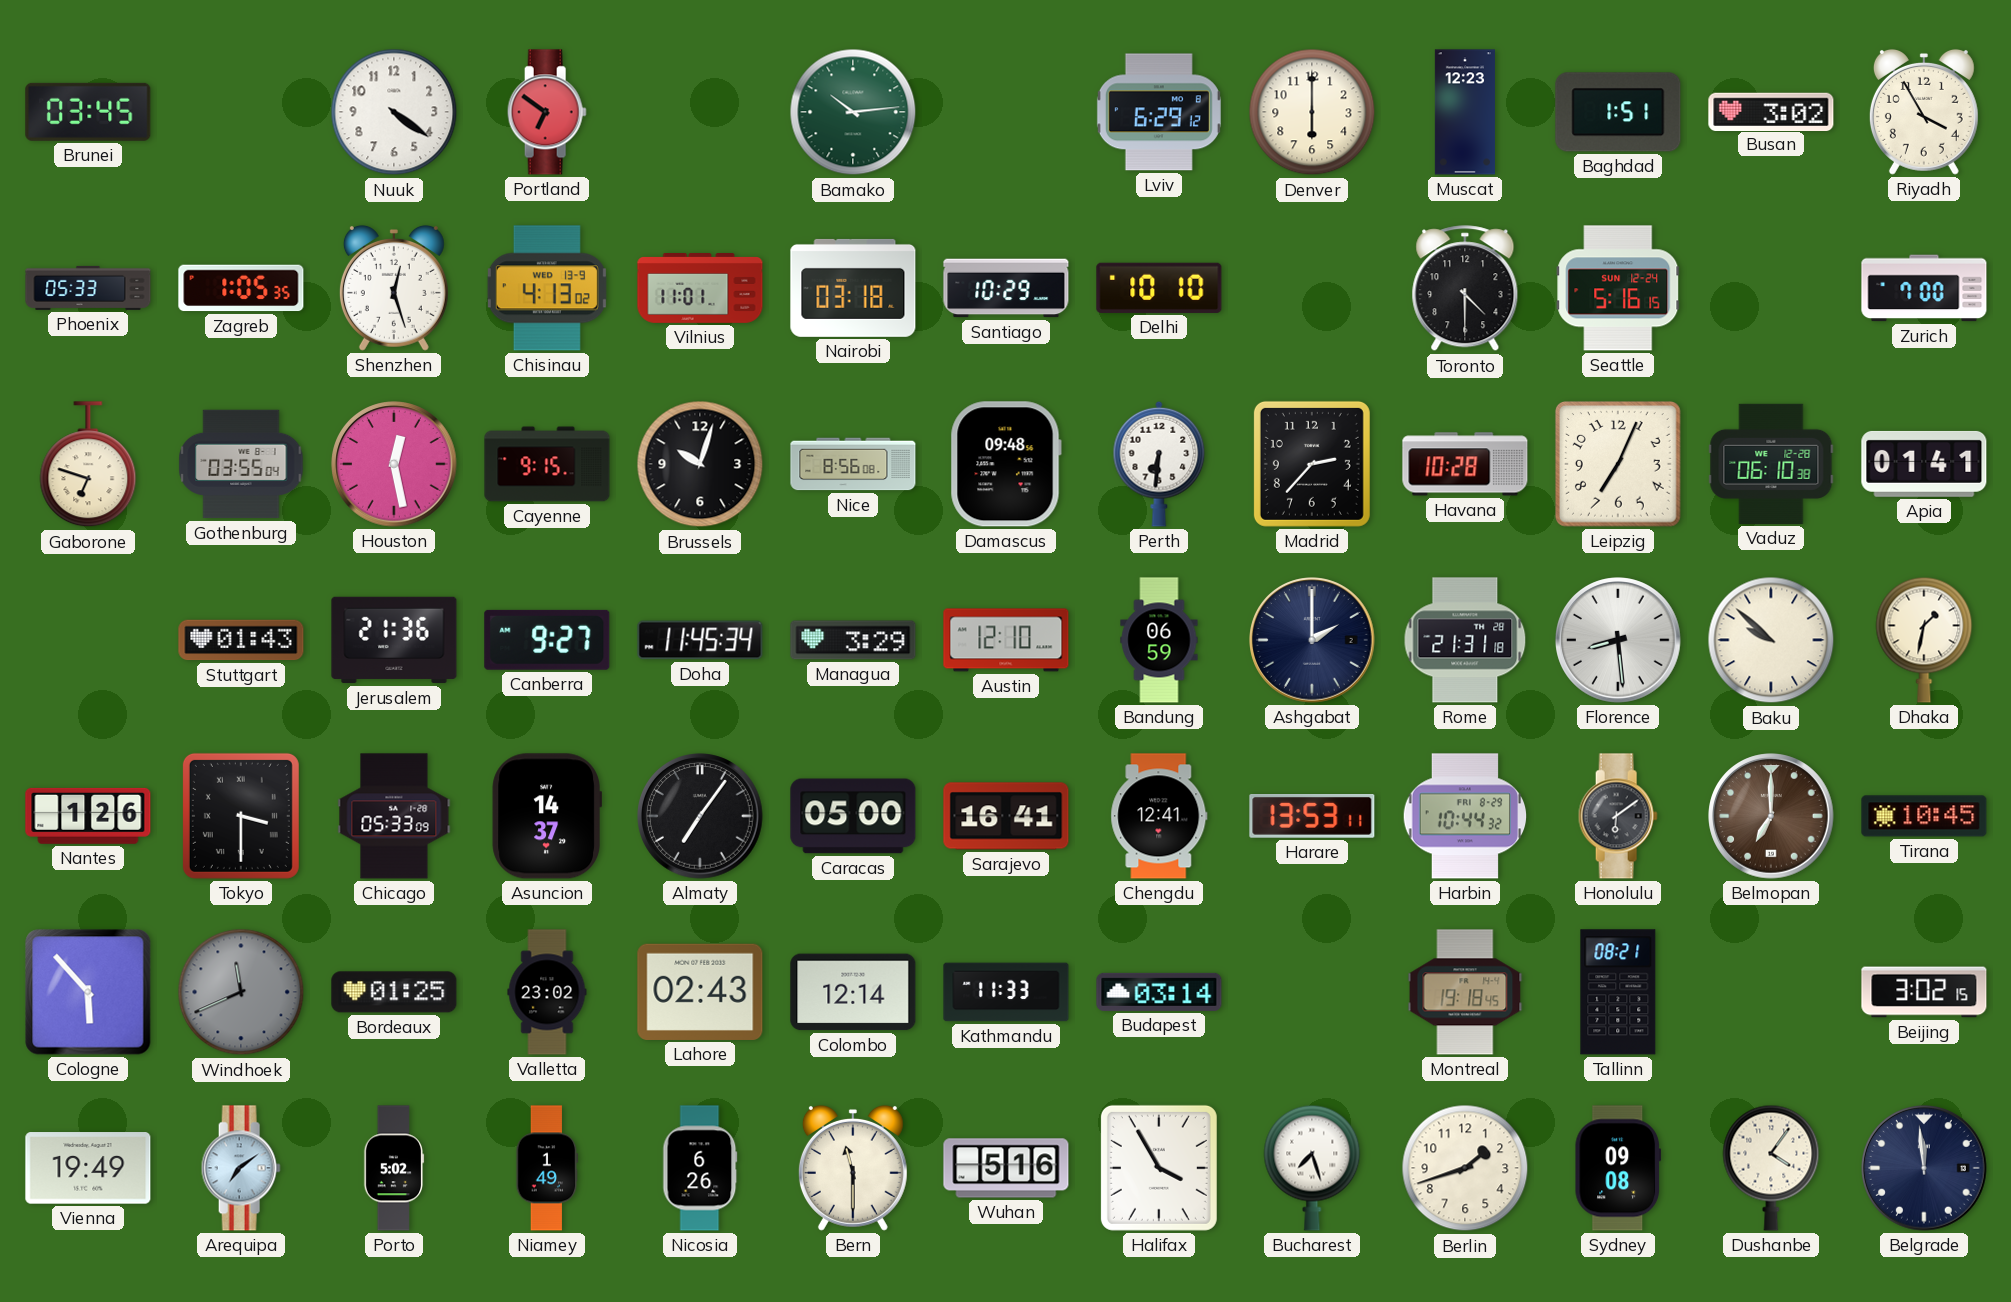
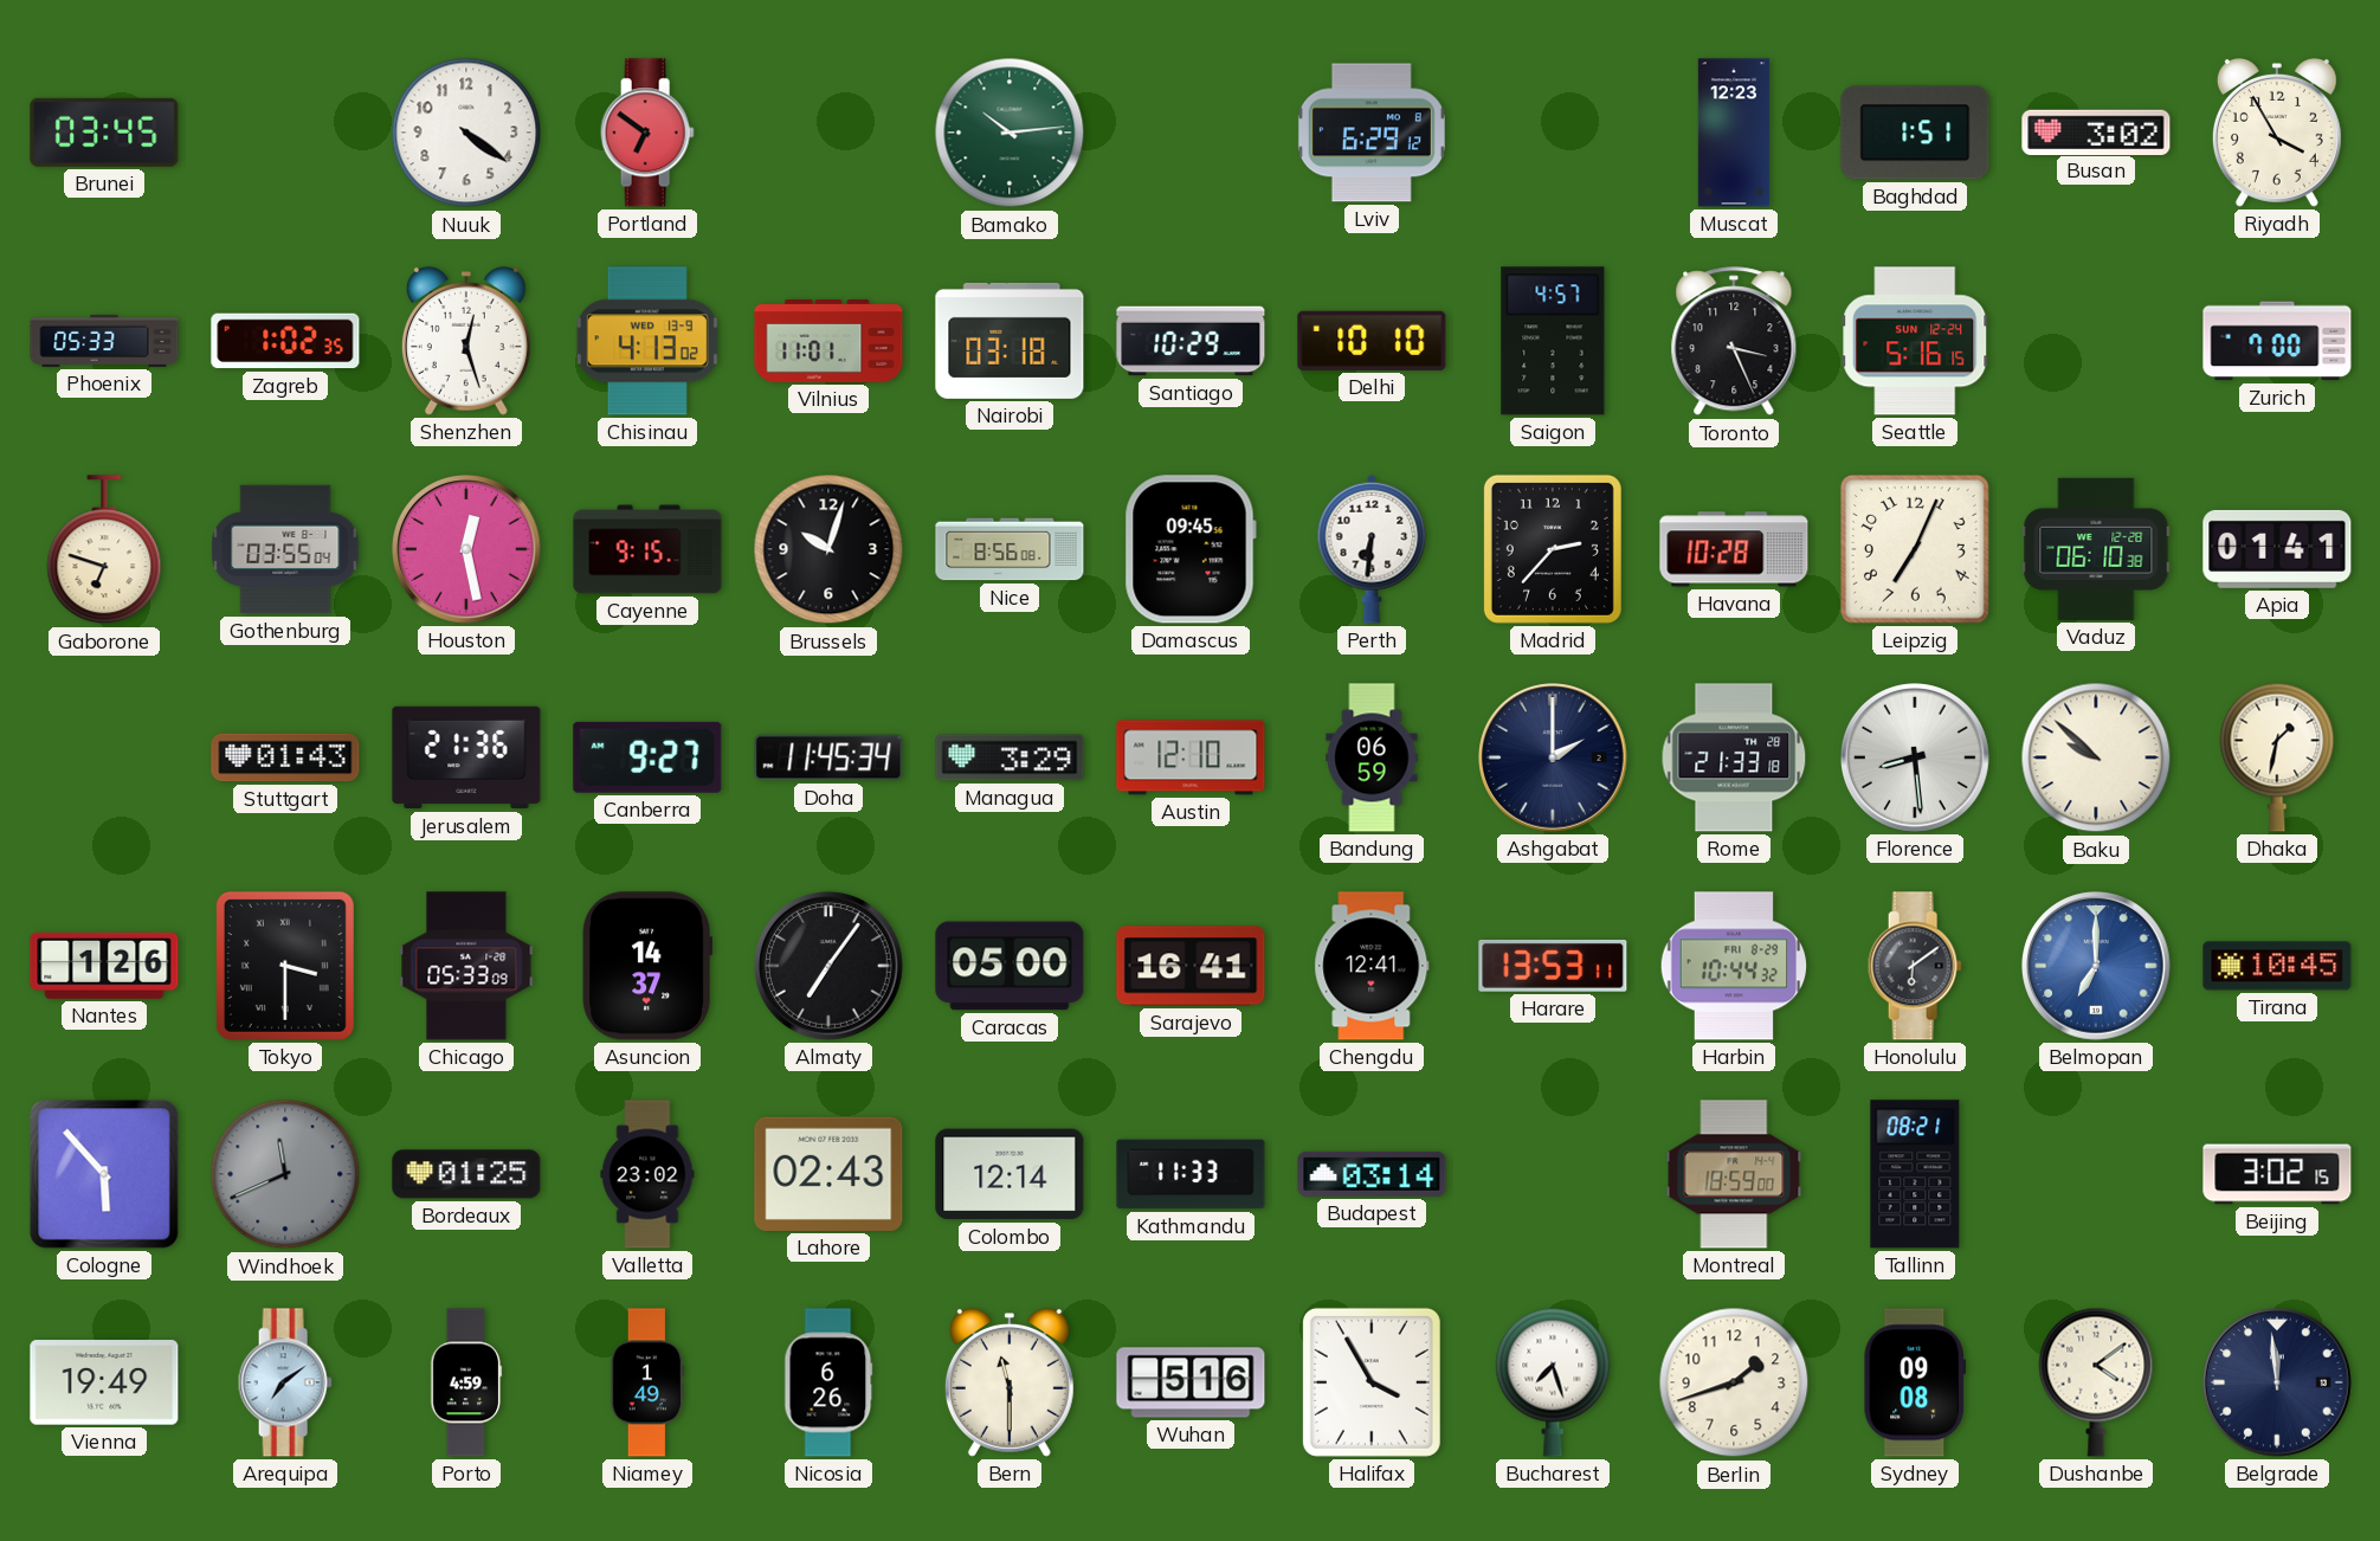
Denver: 6:00 -> none
Zagreb: 1:05 -> 1:02
Saigon: none -> 4:57
Toronto: 4:30 -> 3:26
Damascus: 09:48 -> 09:45
Rome: 21:31 -> 21:33
Belmopan dial: brown -> blue
Montreal: 19:18 -> 18:59
Porto: 5:02 -> 4:59
Dushanbe: 4:06 -> 4:09
